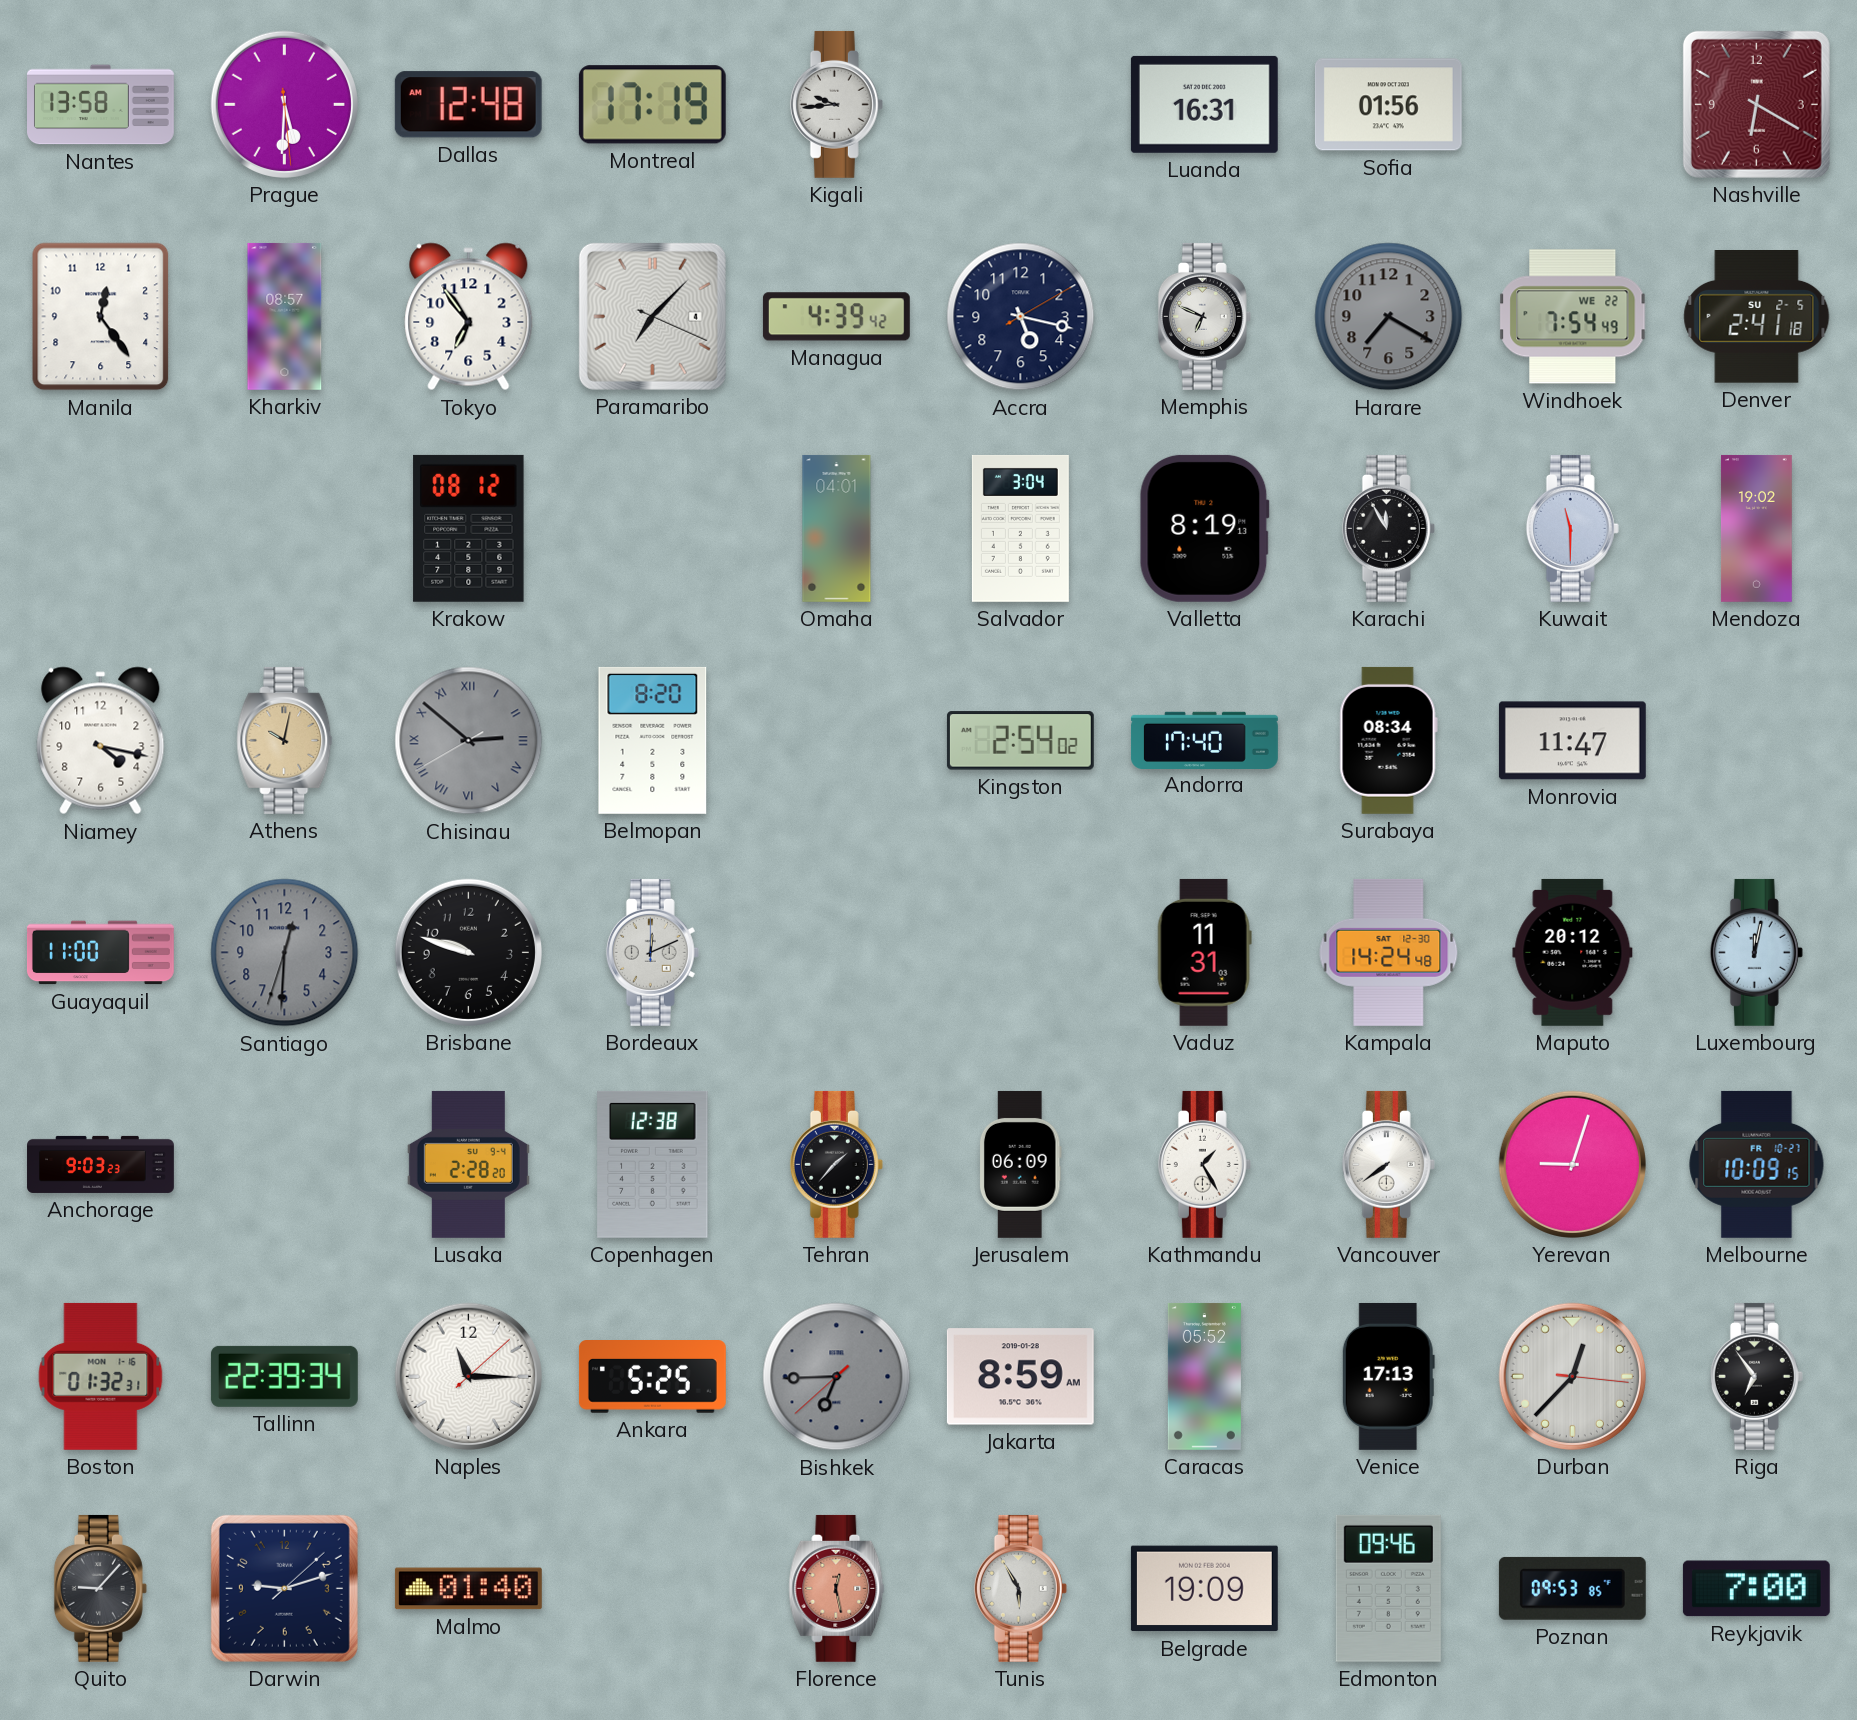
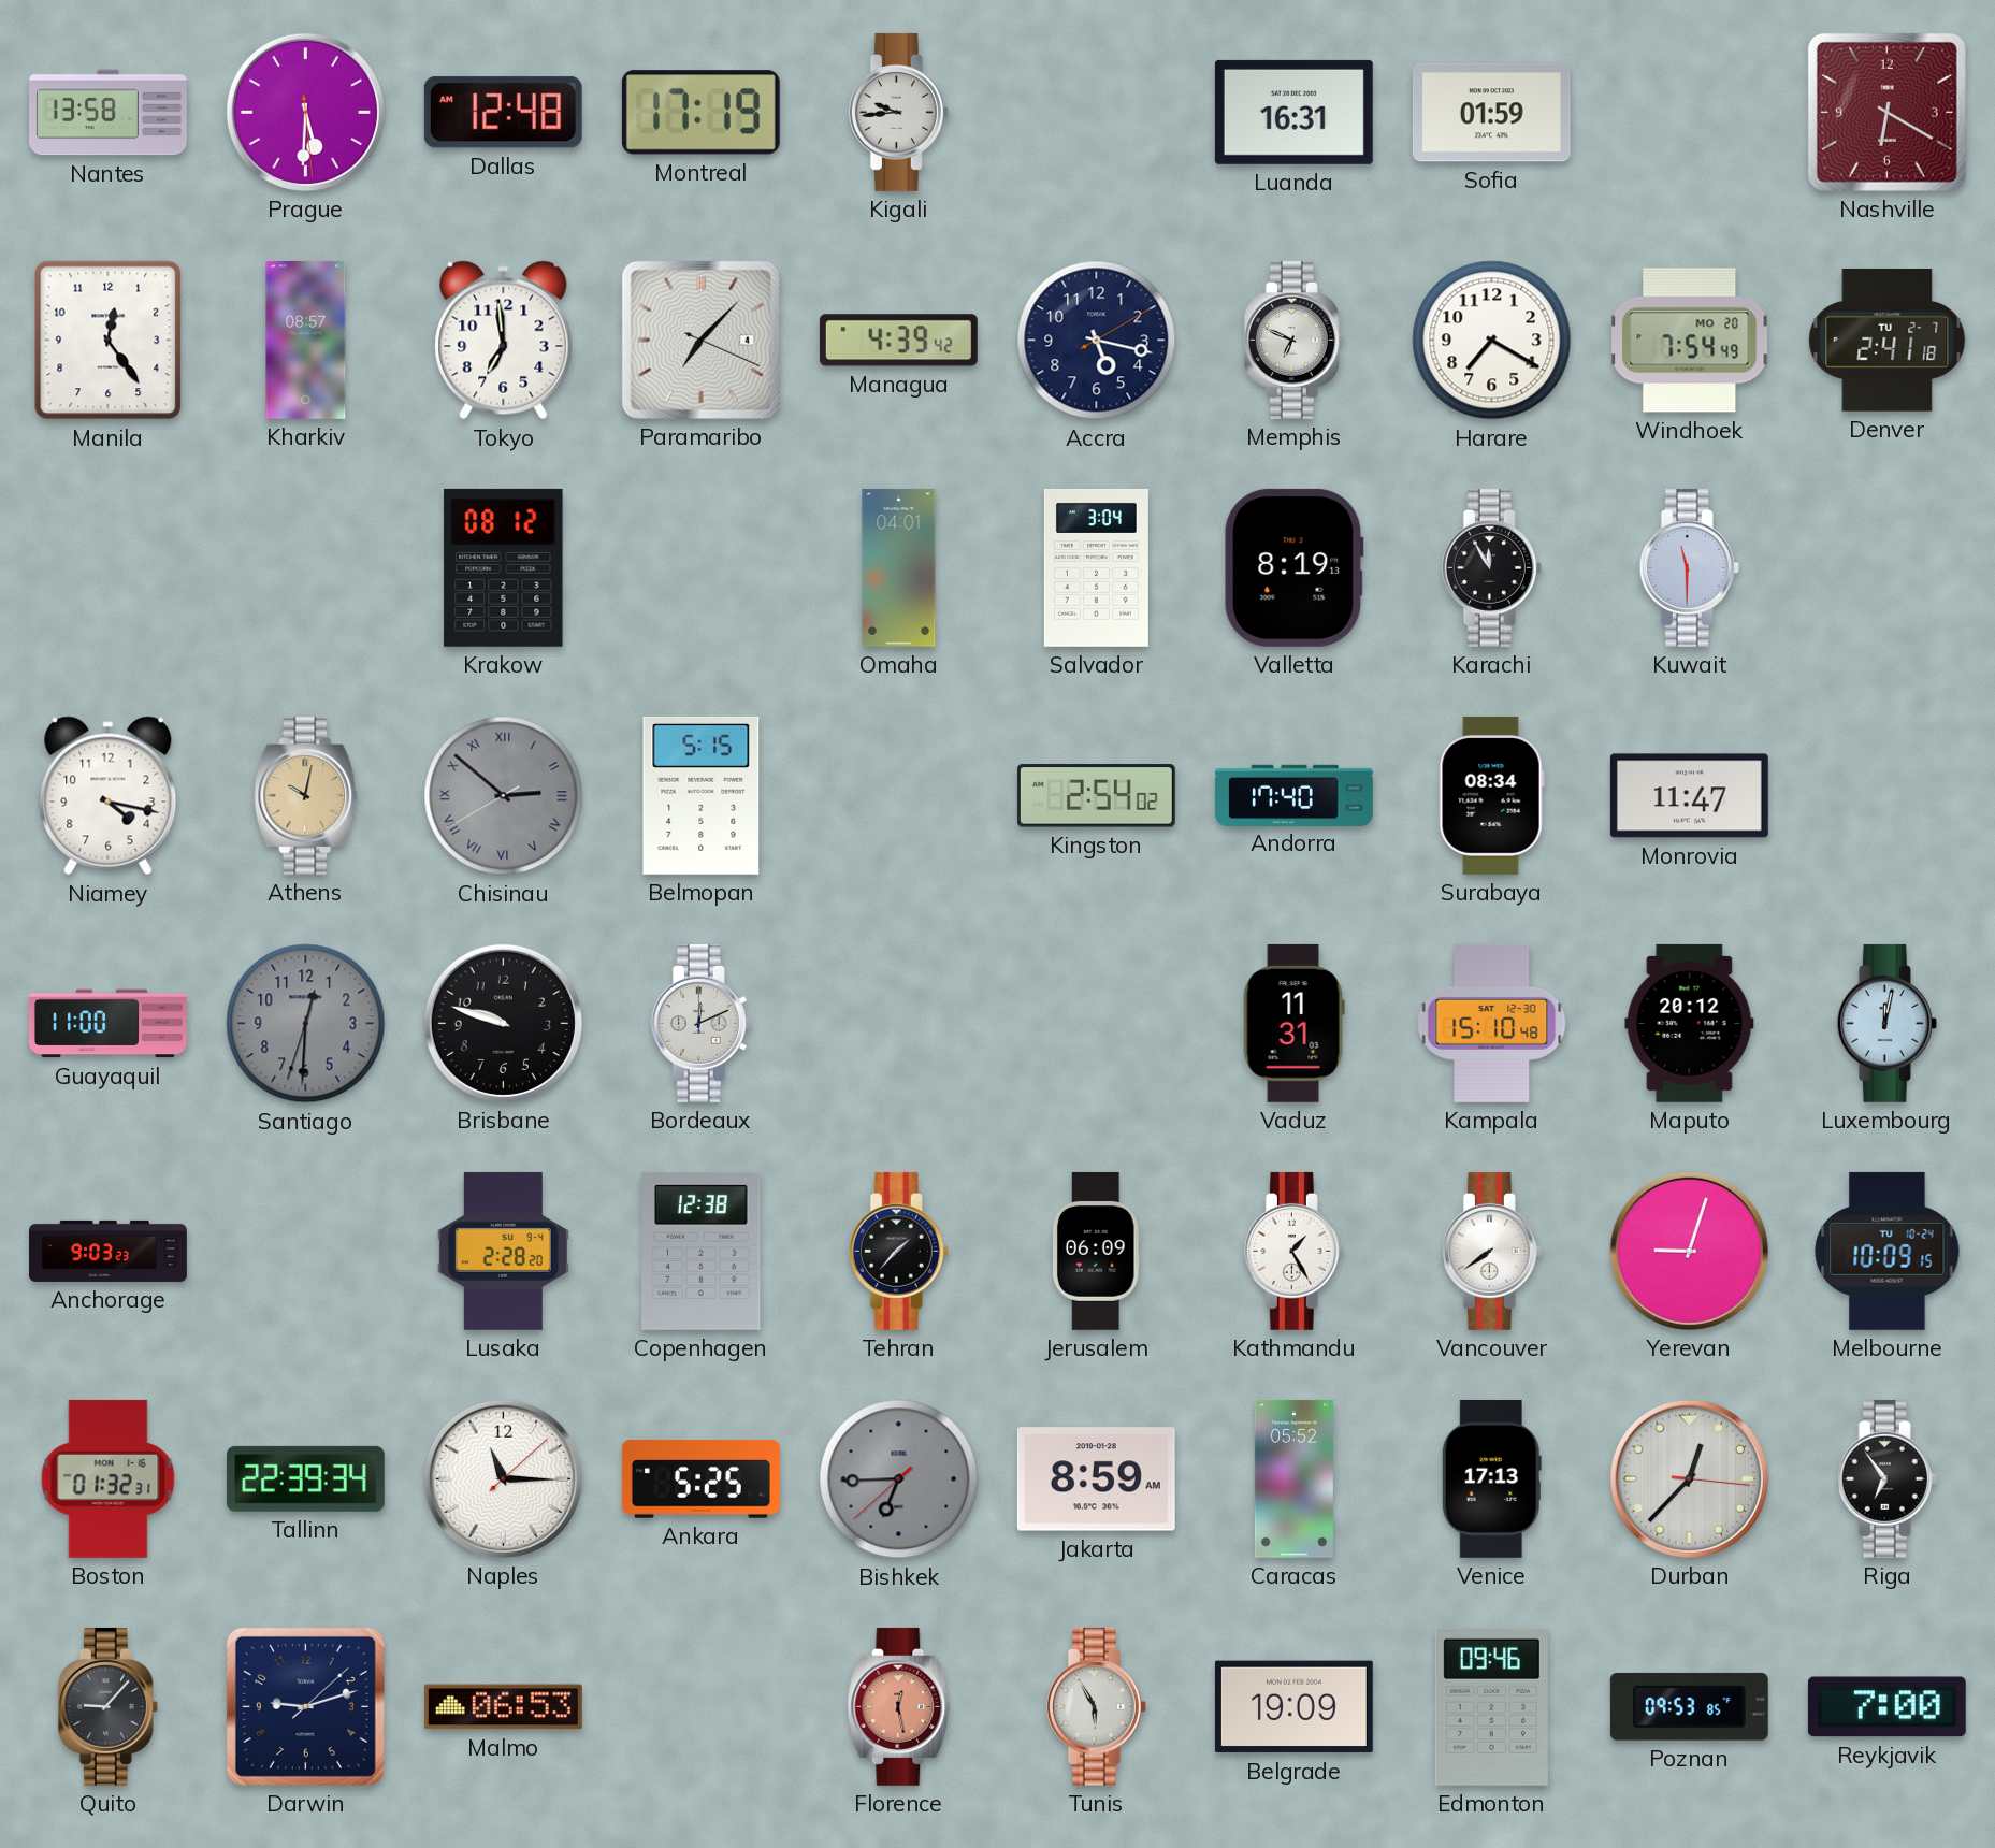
Sofia: 01:56 -> 01:59
Tokyo: 6:54 -> 6:59
Harare dial: grey -> white
Windhoek date: WE 22 -> MO 20
Denver date: SU 2-5 -> TU 2-7
Mendoza: 19:02 -> none
Belmopan: 8:20 -> 5:15
Kampala: 14:24 -> 15:10
Melbourne date: FR 10-27 -> TU 10-24
Malmo: 01:40 -> 06:53
